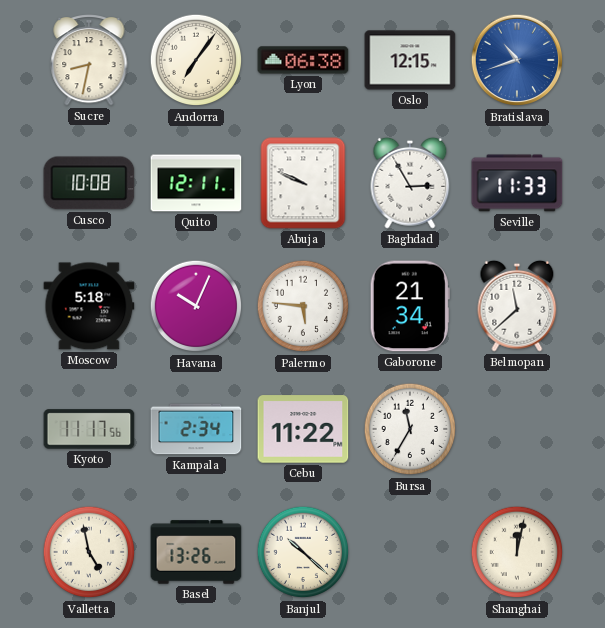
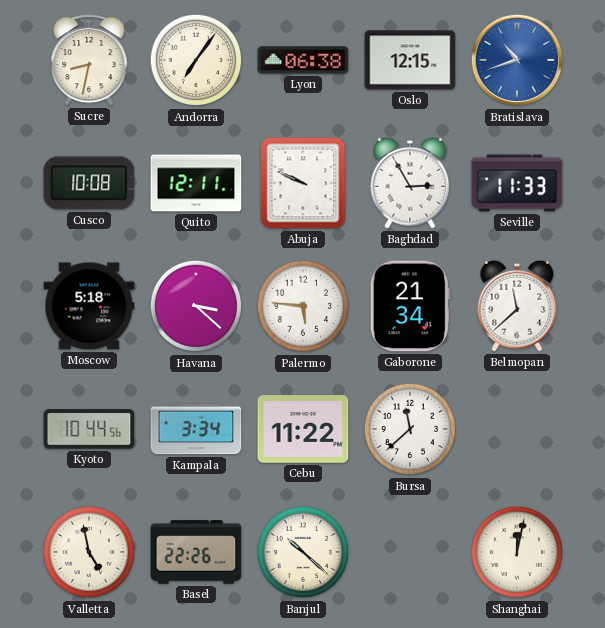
Havana: 10:04 -> 3:22
Kyoto: 11:17 -> 10:44
Kampala: 2:34 -> 3:34
Bursa: 11:35 -> 11:38
Basel: 13:26 -> 22:26
